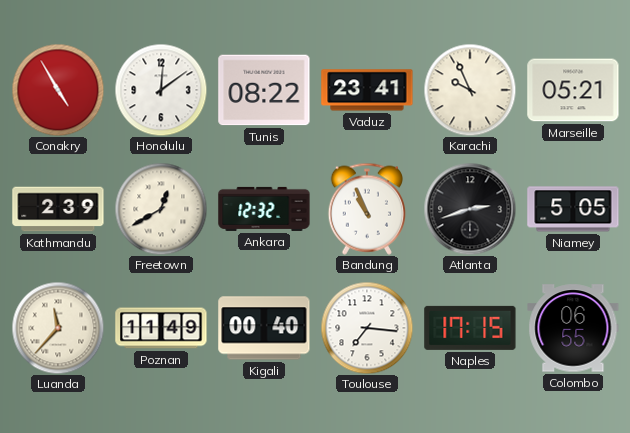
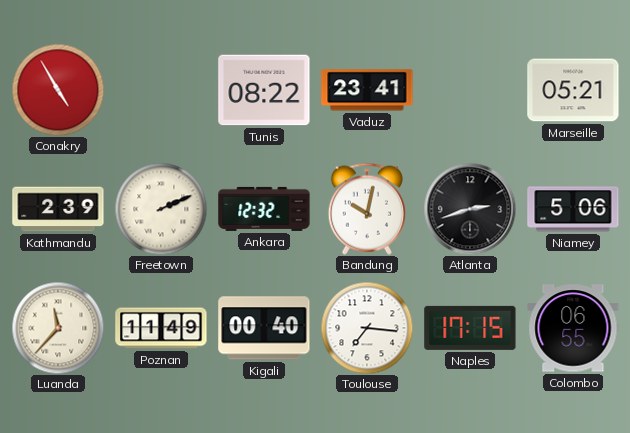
Honolulu: 12:09 -> none
Karachi: 9:56 -> none
Freetown: 12:40 -> 2:11
Bandung: 10:56 -> 10:02
Niamey: 5:05 -> 5:06
